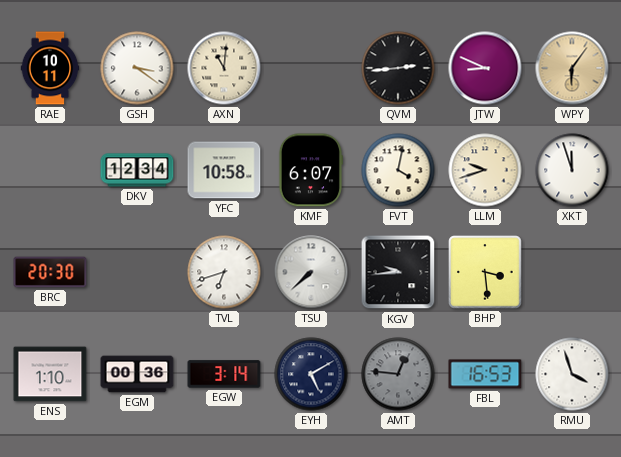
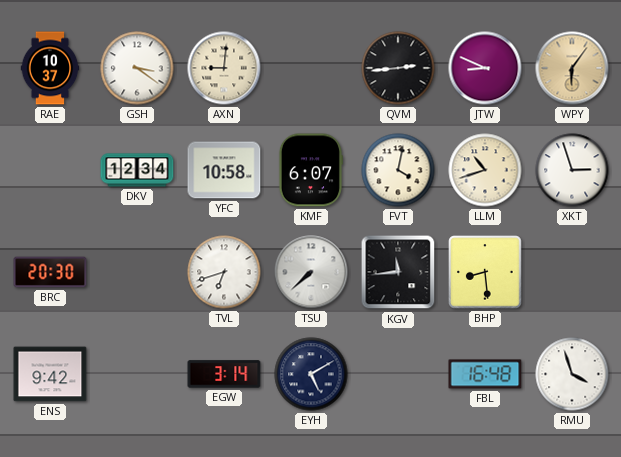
RAE: 10:11 -> 10:37
AXN: 11:01 -> 9:01
LLM: 9:42 -> 10:42
XKT: 11:57 -> 2:57
KGV: 9:44 -> 11:44
BHP: 3:29 -> 8:29
ENS: 1:10 -> 9:42
EGM: 00:36 -> none
AMT: 12:46 -> none
FBL: 16:53 -> 16:48
